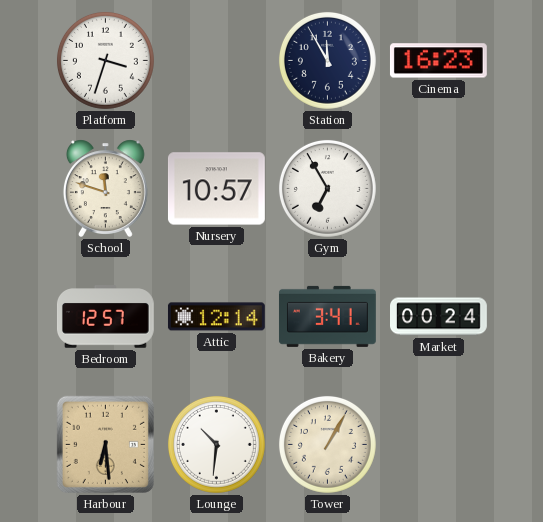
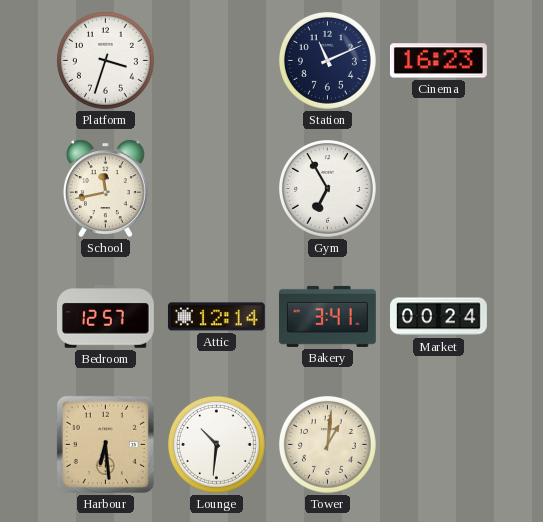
Station: 11:55 -> 11:11
School: 11:48 -> 11:43
Nursery: 10:57 -> none
Tower: 1:05 -> 1:01
